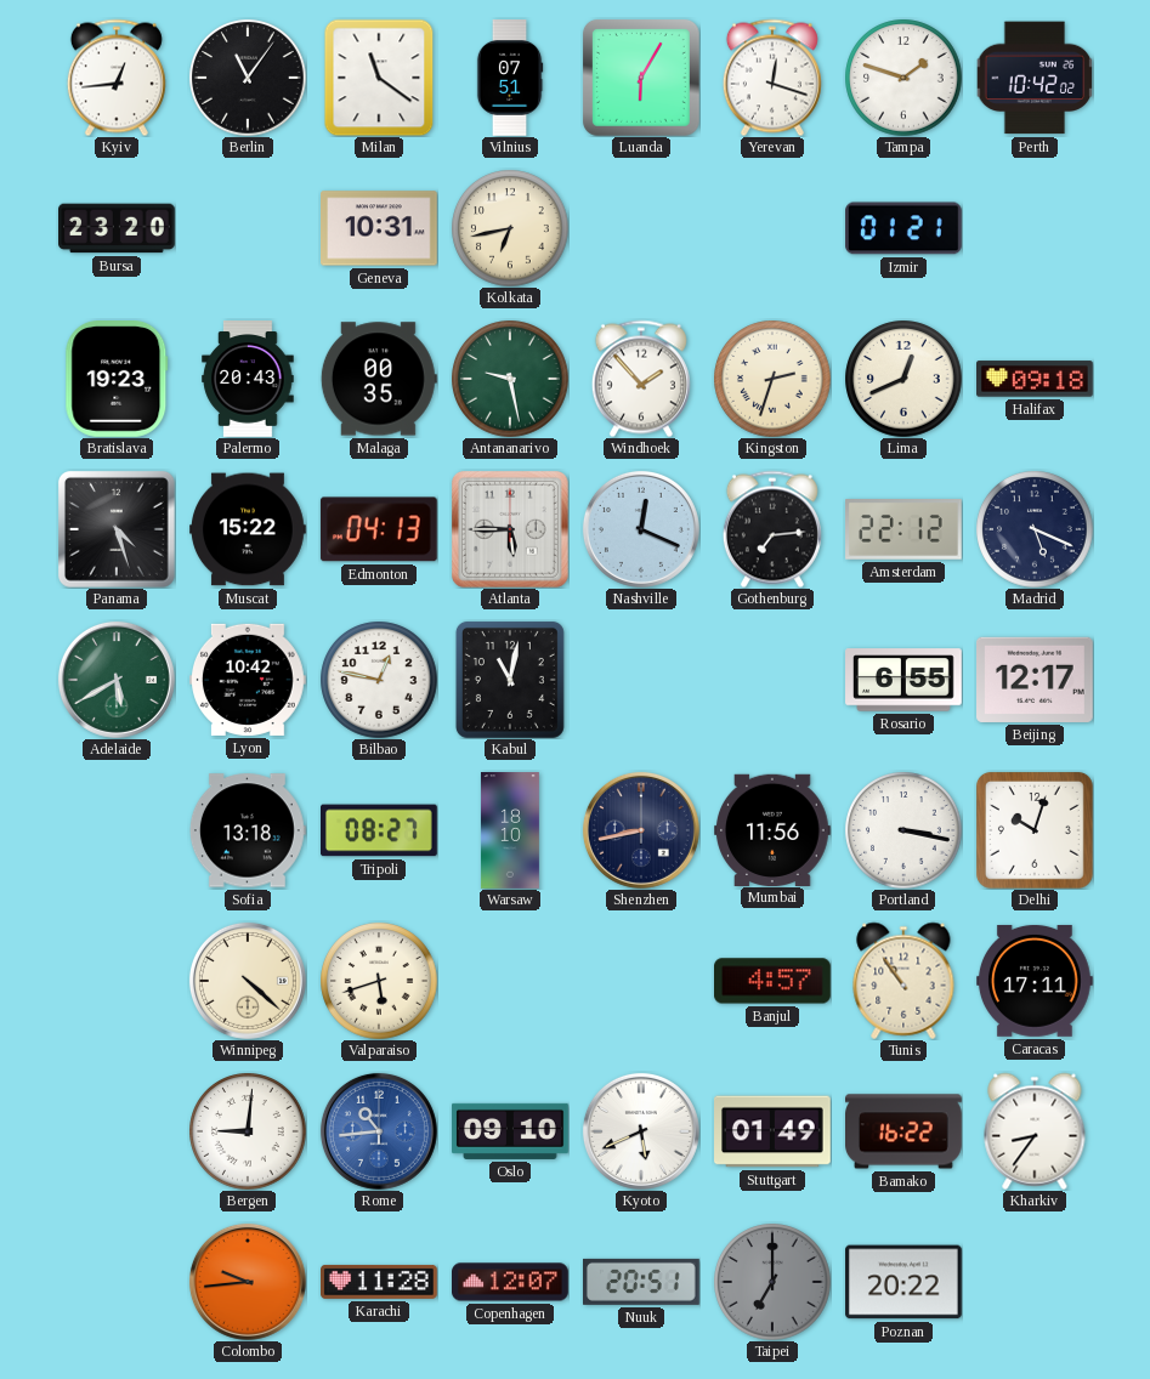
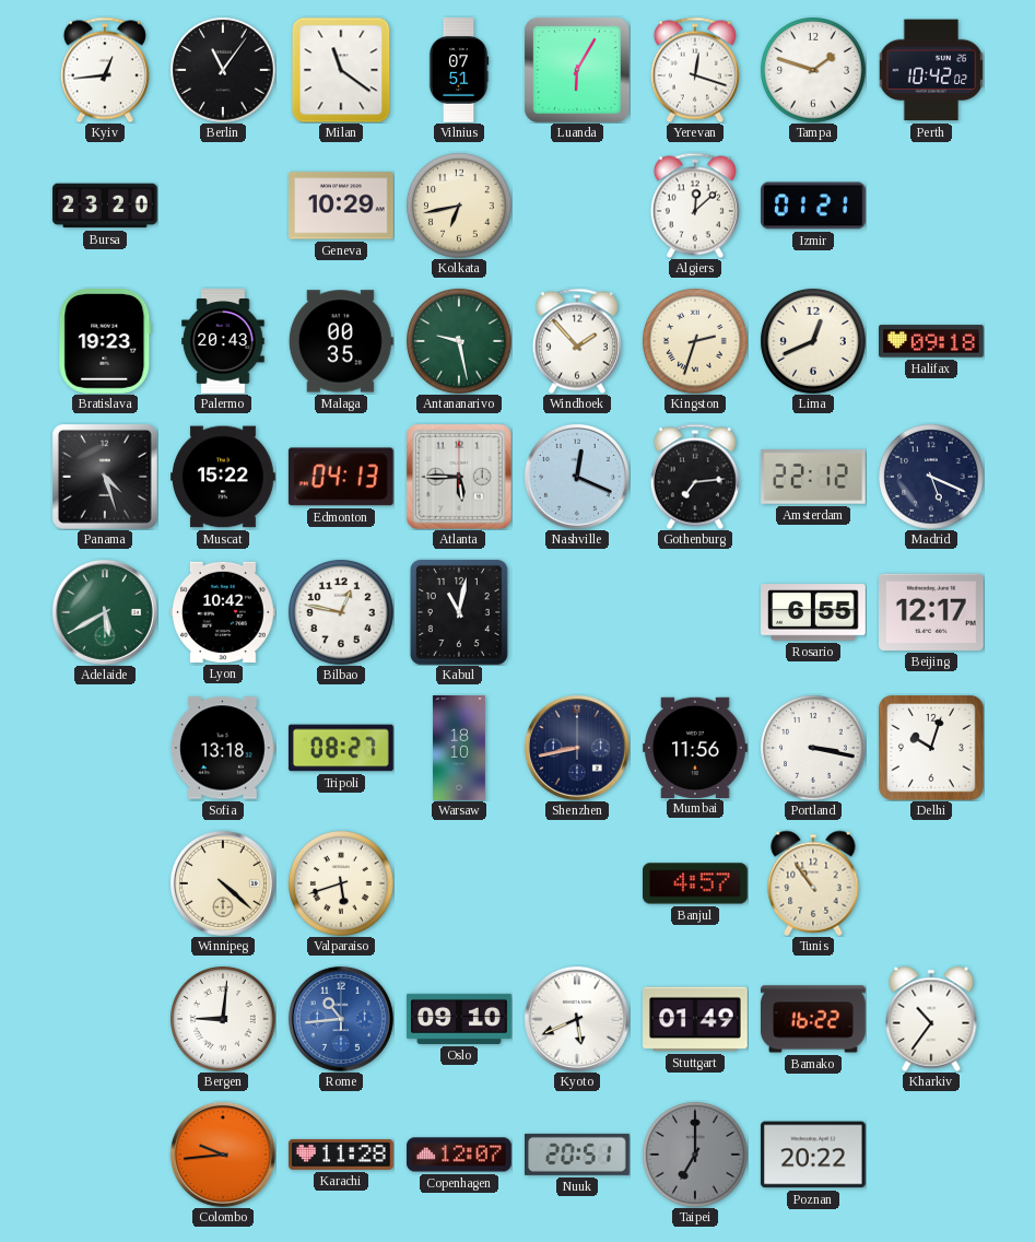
Geneva: 10:31 -> 10:29
Algiers: none -> 12:08
Caracas: 17:11 -> none
Kharkiv: 8:36 -> 10:36
